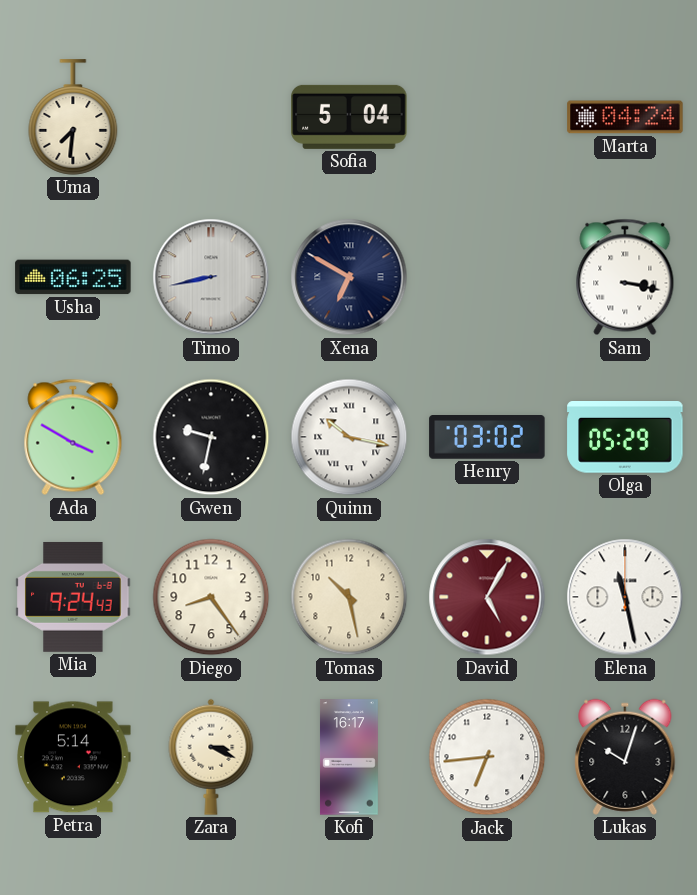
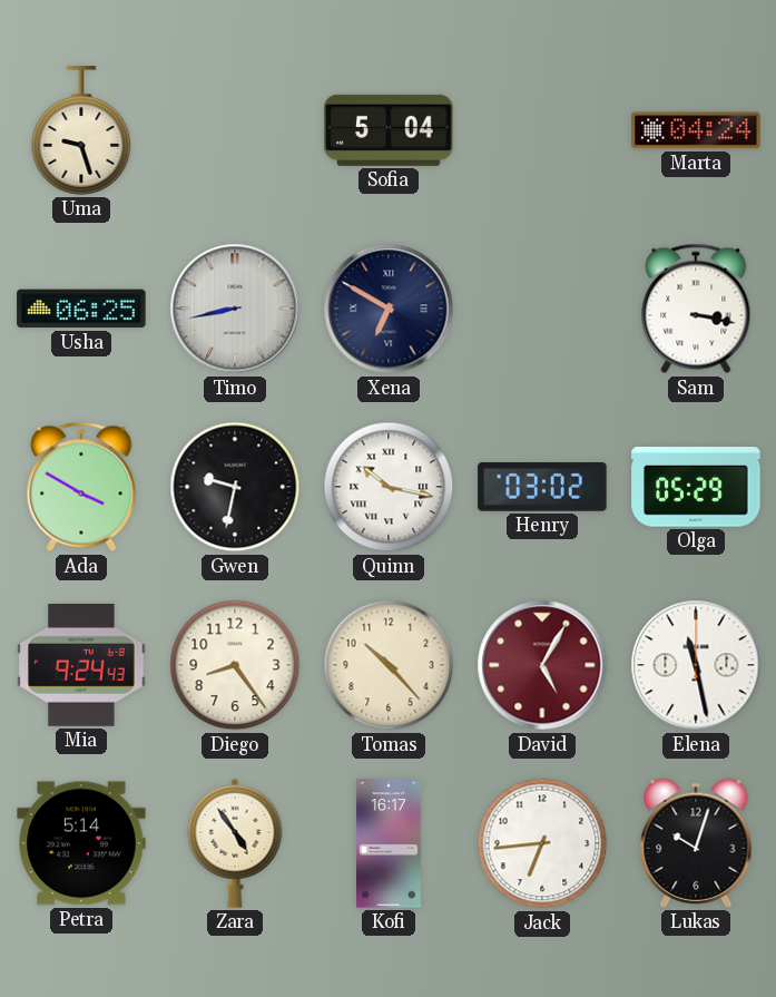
Uma: 7:31 -> 9:27
Tomas: 10:28 -> 10:23
Zara: 3:19 -> 4:54
